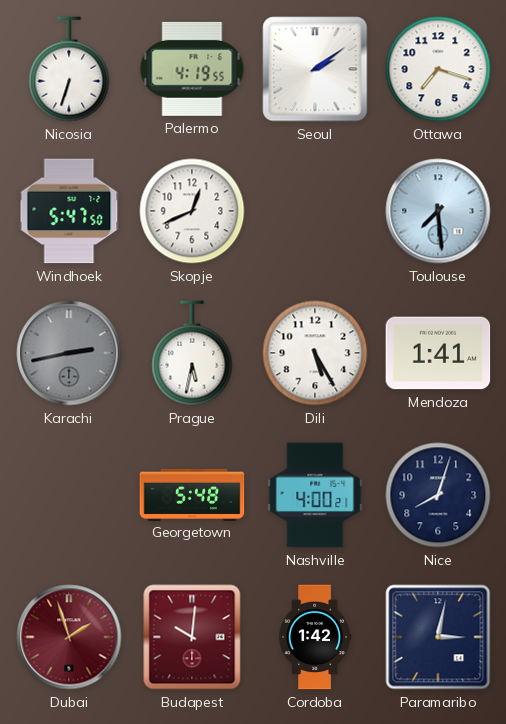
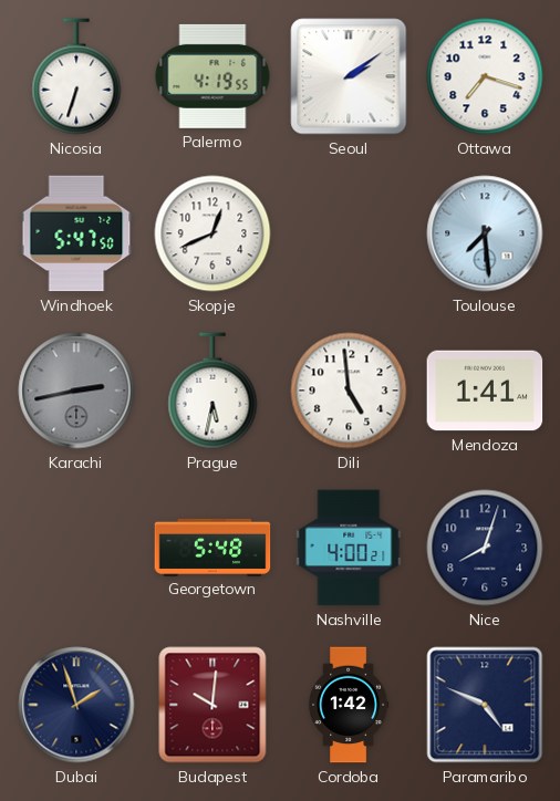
Dili: 5:25 -> 4:59
Dubai dial: burgundy -> navy
Paramaribo: 3:02 -> 4:49
